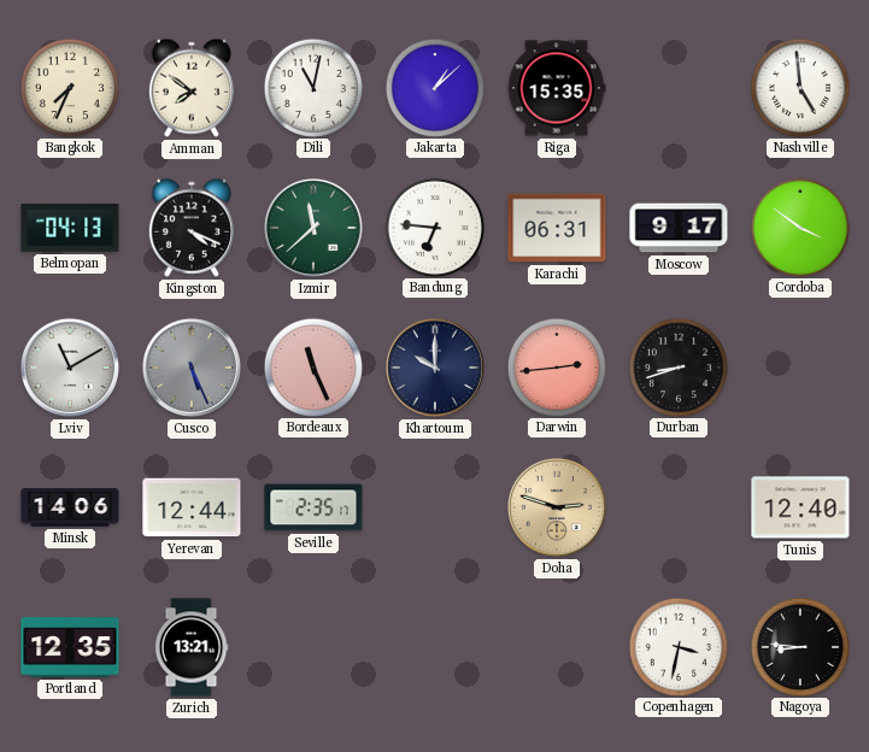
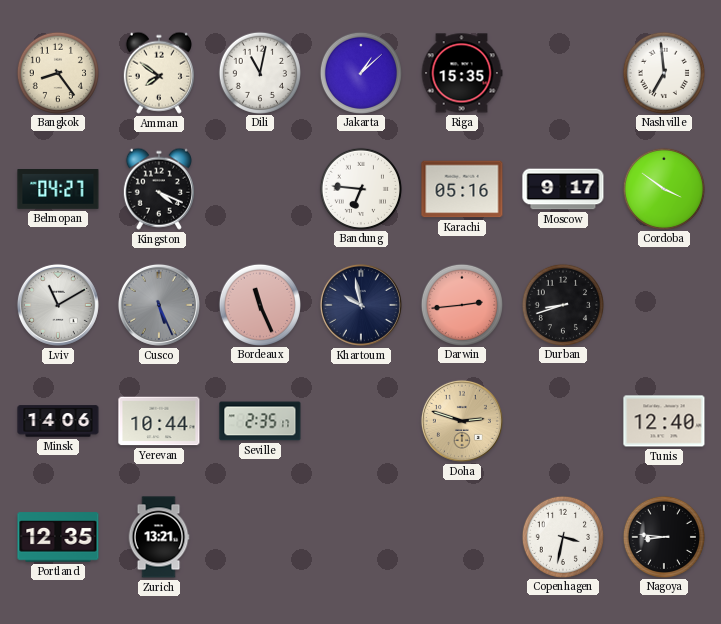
Bangkok: 7:34 -> 8:24
Nashville: 4:59 -> 6:59
Belmopan: 04:13 -> 04:27
Izmir: 11:38 -> none
Karachi: 06:31 -> 05:16
Khartoum: 10:00 -> 9:58
Yerevan: 12:44 -> 10:44
